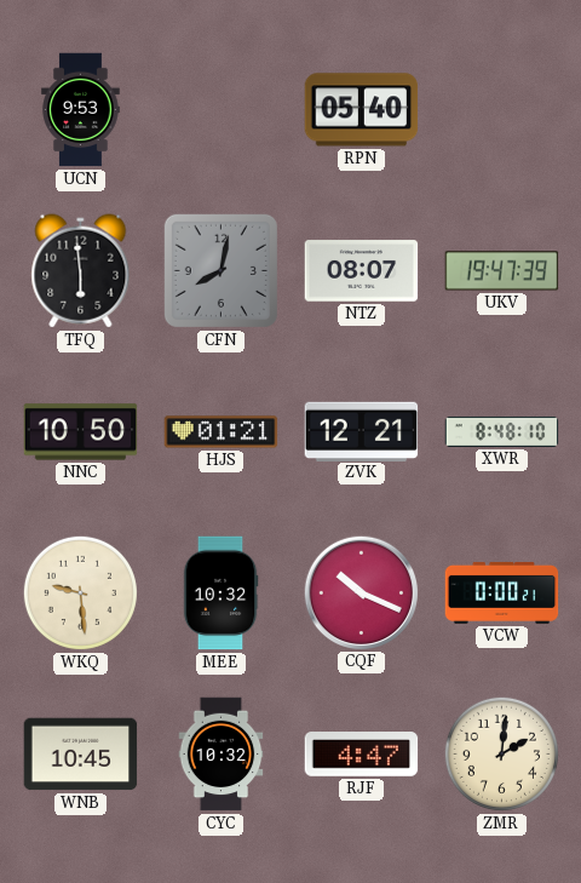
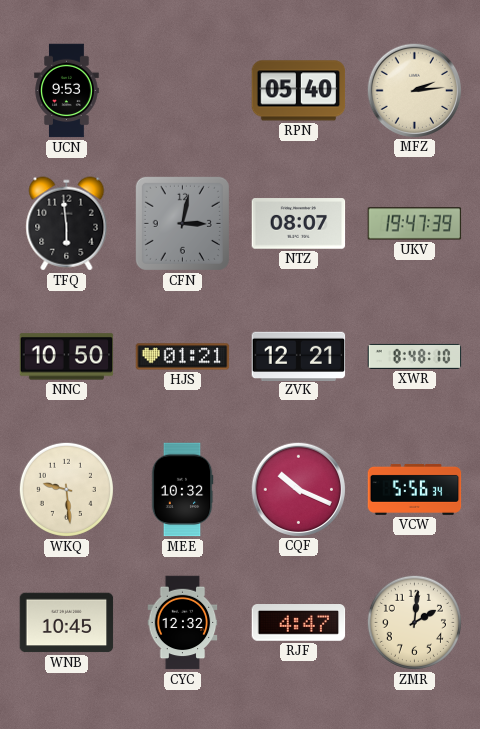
MFZ: none -> 2:14
CFN: 8:02 -> 3:02
VCW: 0:00 -> 5:56
CYC: 10:32 -> 12:32
